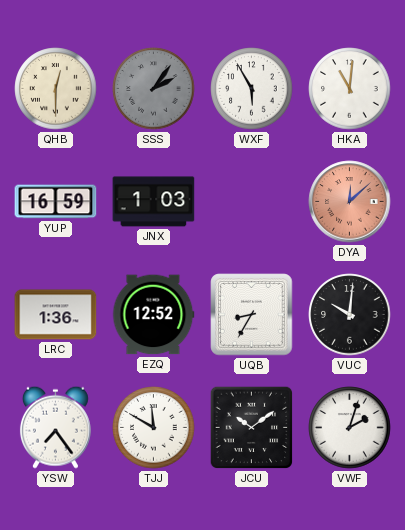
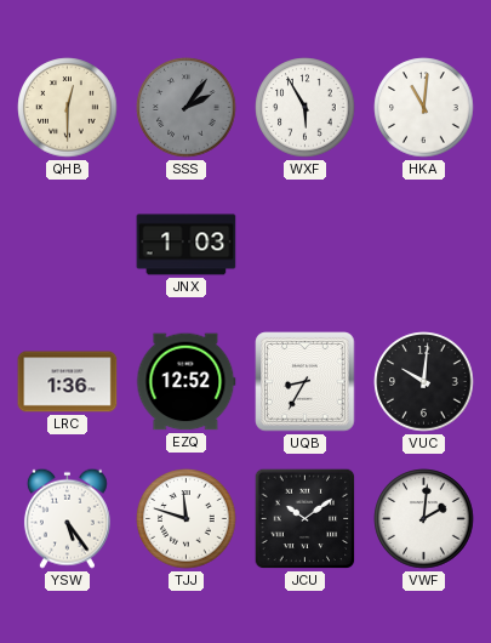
YUP: 16:59 -> none
DYA: 12:08 -> none
YSW: 7:24 -> 5:24
TJJ: 11:50 -> 11:48
VWF: 2:03 -> 2:01
